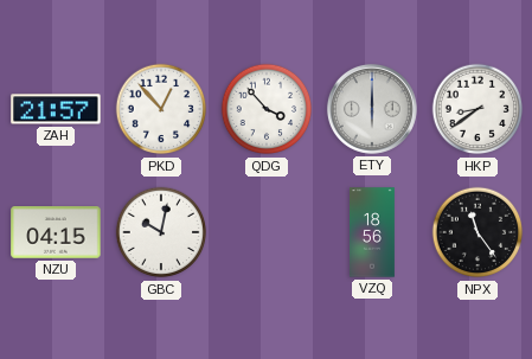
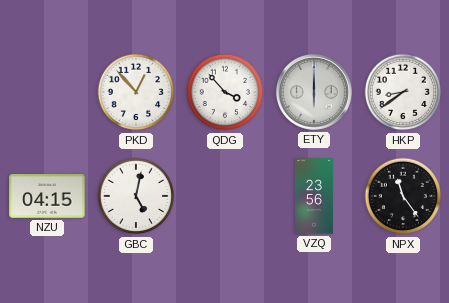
ZAH: 21:57 -> none
GBC: 10:02 -> 5:02
VZQ: 18:56 -> 23:56
